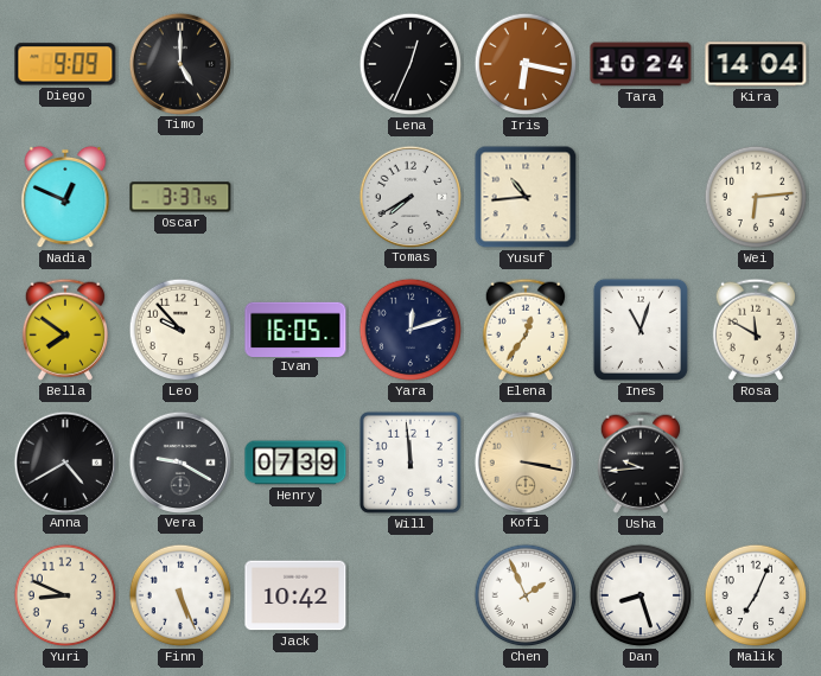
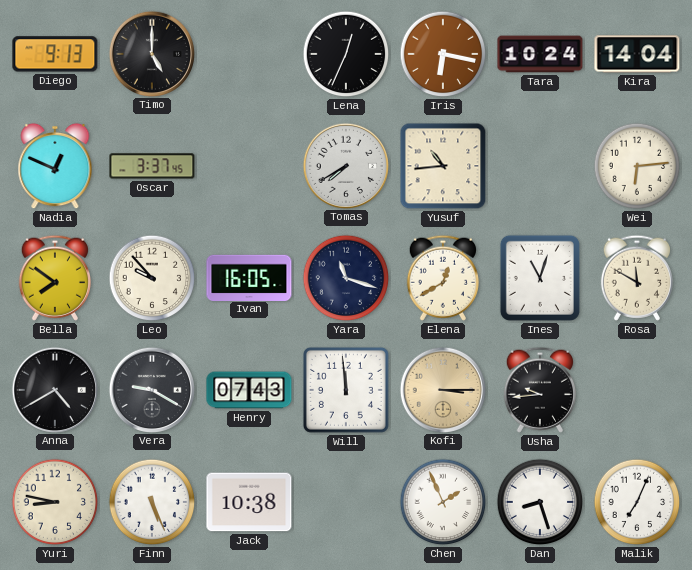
Diego: 9:09 -> 9:13
Yara: 12:12 -> 11:18
Elena: 12:36 -> 12:40
Henry: 07:39 -> 07:43
Kofi: 3:17 -> 3:15
Yuri: 8:49 -> 8:47
Jack: 10:42 -> 10:38
